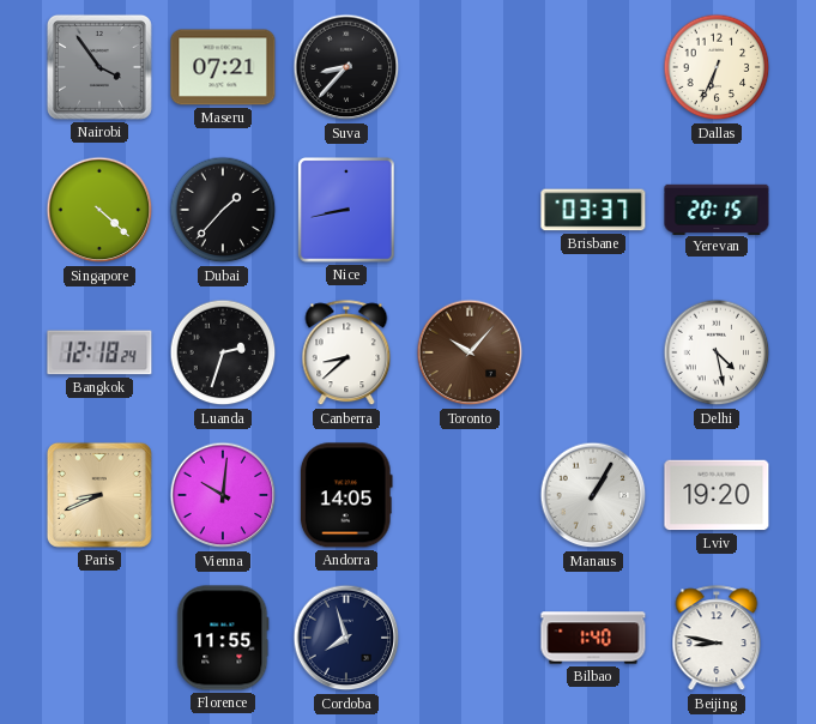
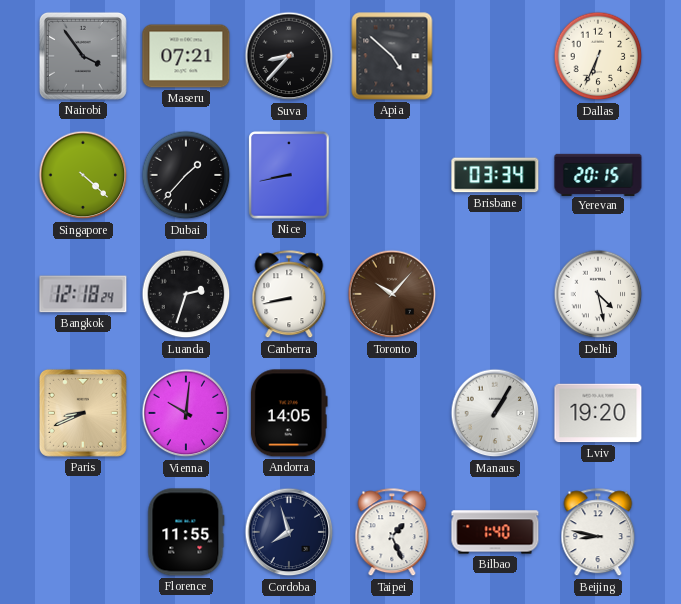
Apia: none -> 4:52
Brisbane: 03:37 -> 03:34
Canberra: 8:38 -> 8:43
Taipei: none -> 1:26
